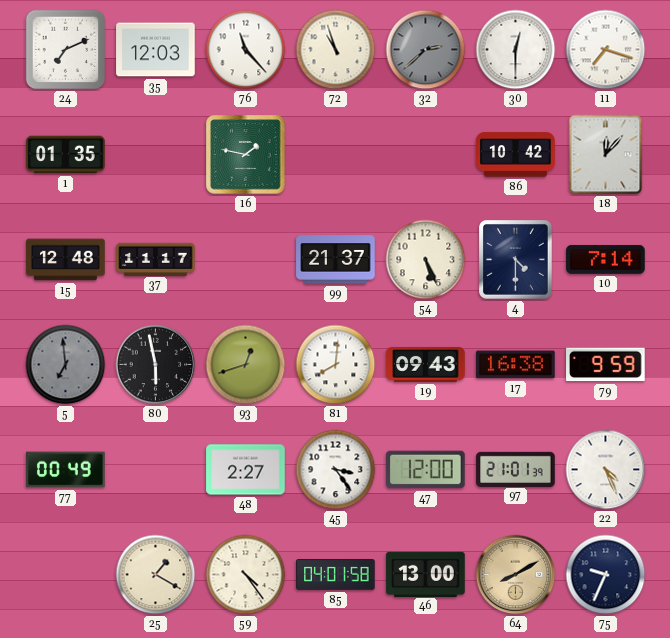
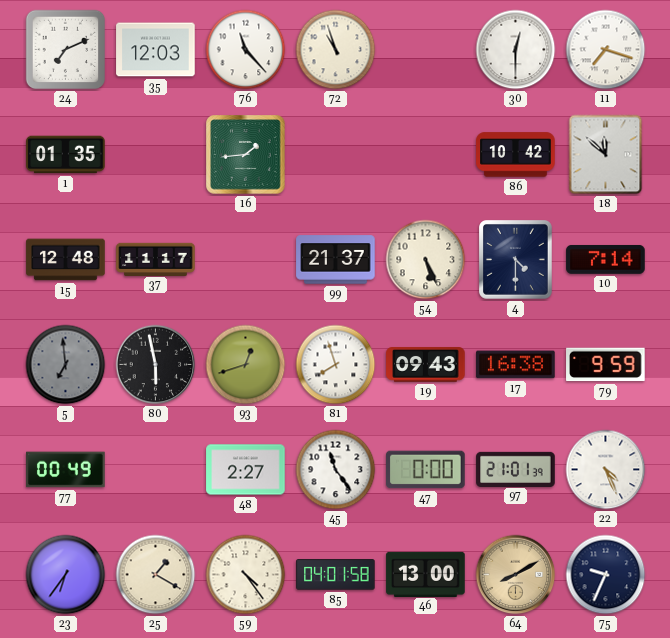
32: 2:38 -> none
16: 1:47 -> 1:44
18: 12:07 -> 11:52
81: 8:01 -> 7:57
45: 3:24 -> 11:24
47: 12:00 -> 0:00
23: none -> 6:36
